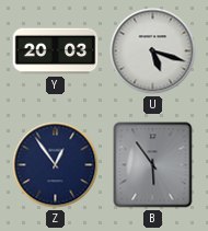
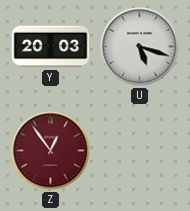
Z dial: navy -> burgundy
B: 5:54 -> none
